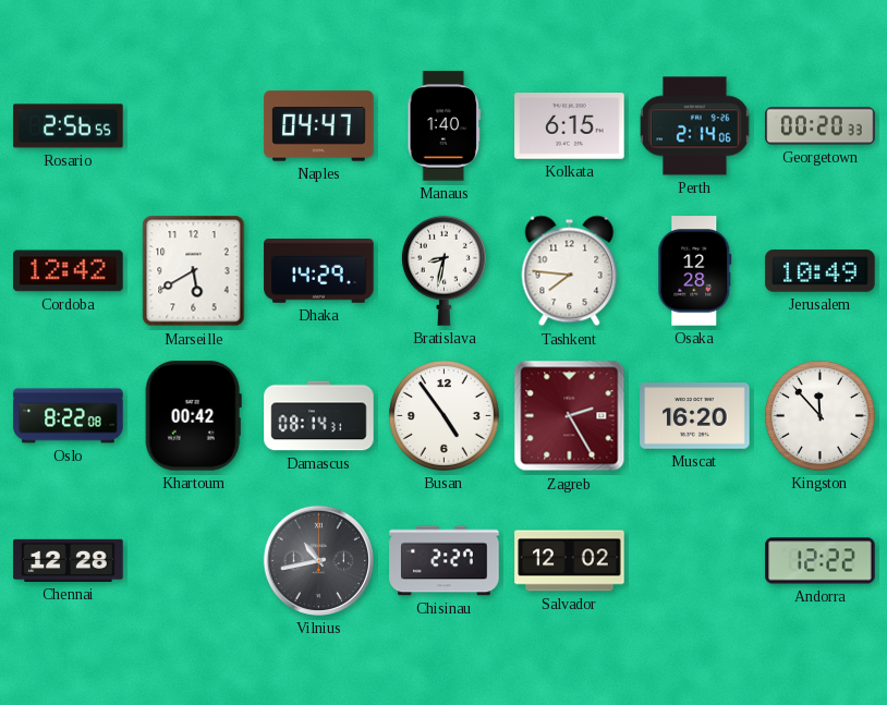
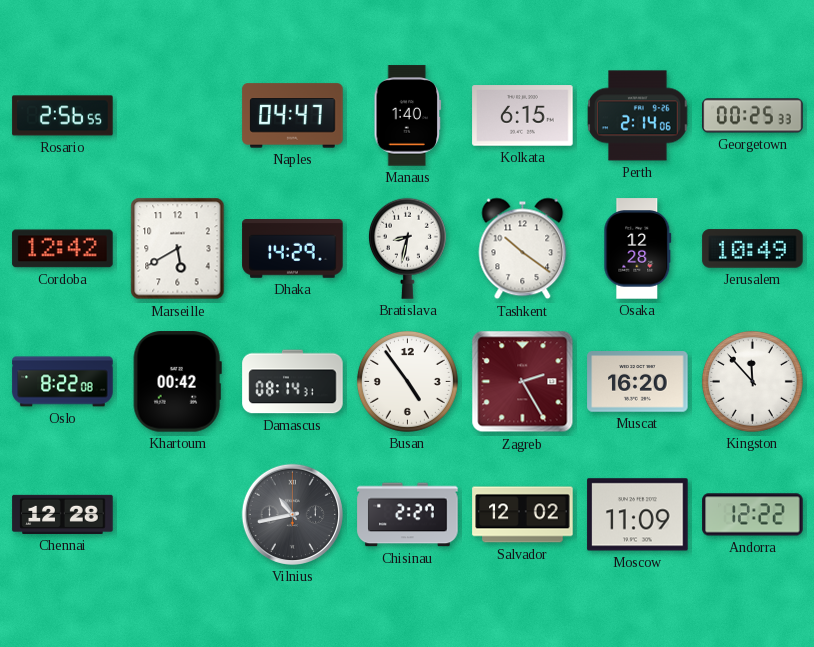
Georgetown: 00:20 -> 00:25
Tashkent: 7:46 -> 10:21
Moscow: none -> 11:09
